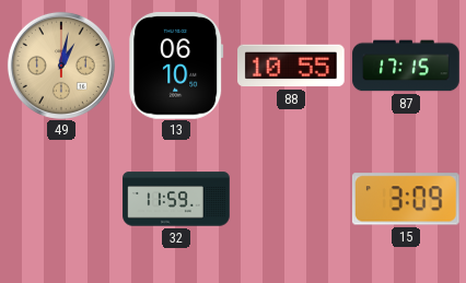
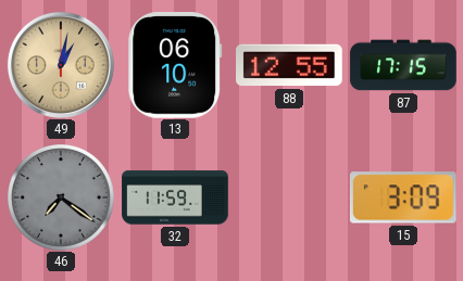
88: 10:55 -> 12:55
46: none -> 7:21
